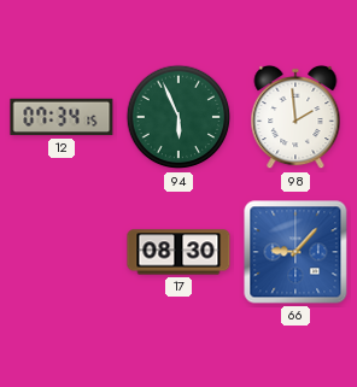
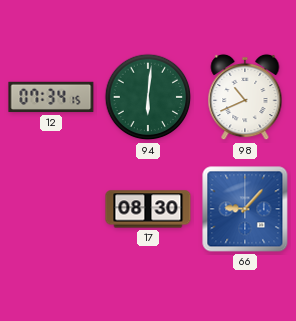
94: 5:56 -> 6:01
98: 1:59 -> 10:41
